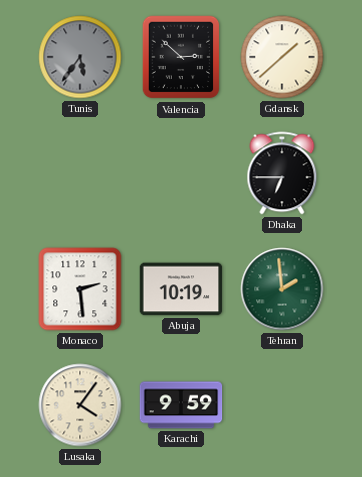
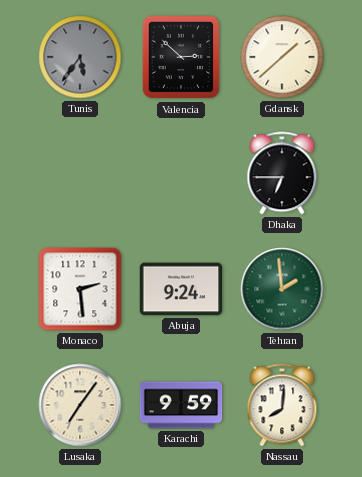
Abuja: 10:19 -> 9:24
Lusaka: 4:06 -> 7:06
Nassau: none -> 8:01
